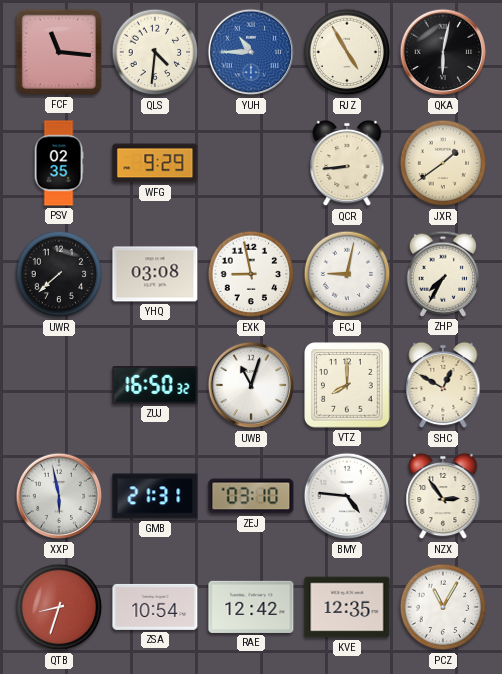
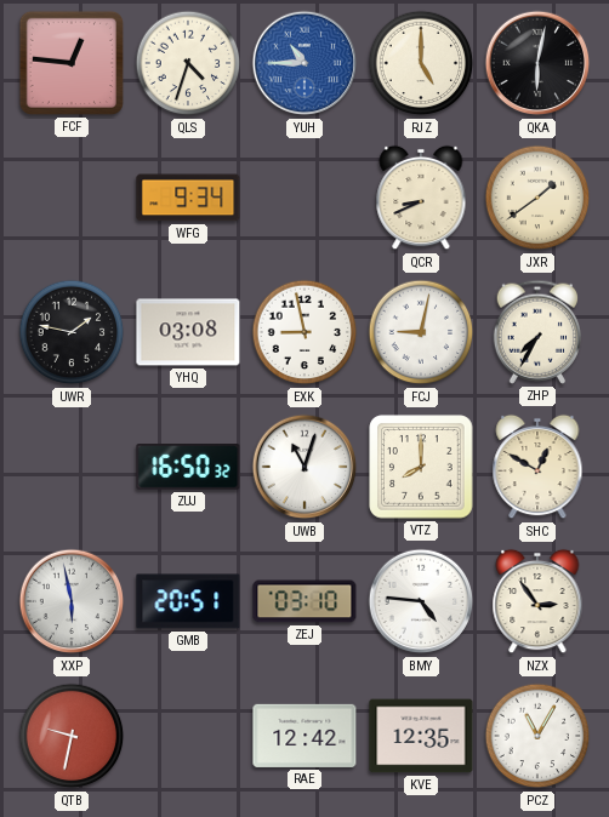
FCF: 11:16 -> 12:46
QLS: 4:31 -> 4:33
RJZ: 4:55 -> 5:00
PSV: 02:35 -> none
WFG: 9:29 -> 9:34
QCR: 8:44 -> 8:41
UWR: 7:38 -> 1:47
GMB: 21:31 -> 20:51
QTB: 8:33 -> 9:32
ZSA: 10:54 -> none
